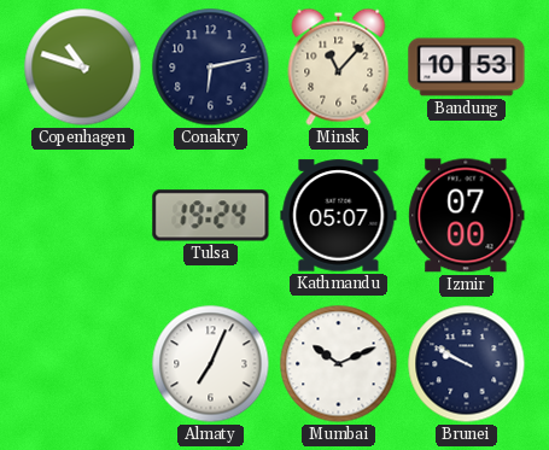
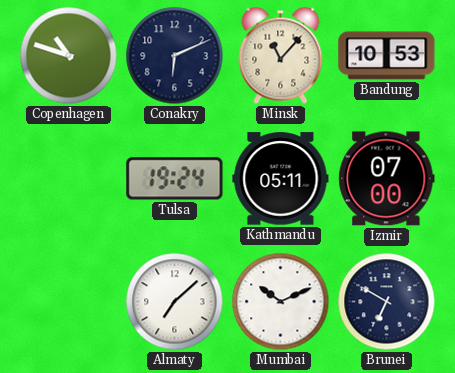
Conakry: 6:13 -> 6:11
Kathmandu: 05:07 -> 05:11
Almaty: 7:04 -> 7:08
Brunei: 9:50 -> 6:50
